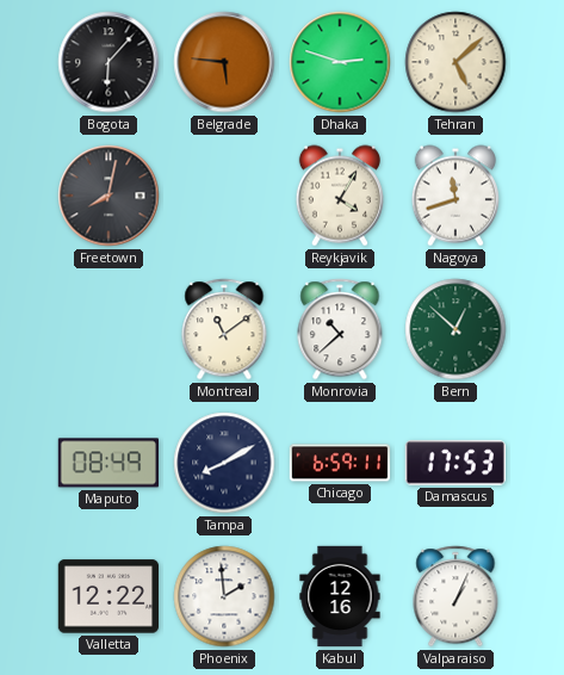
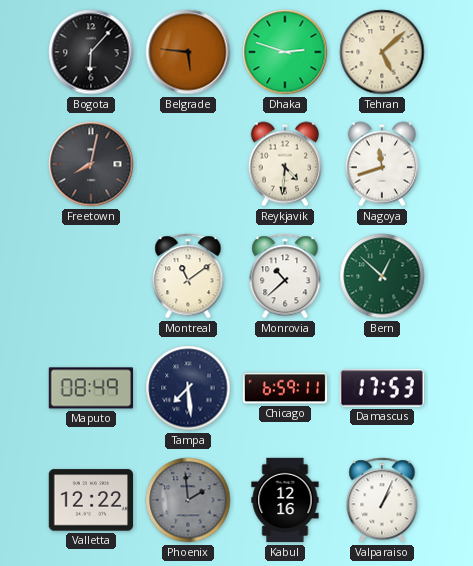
Reykjavik: 4:05 -> 4:31
Tampa: 8:10 -> 7:29
Phoenix dial: white -> grey
